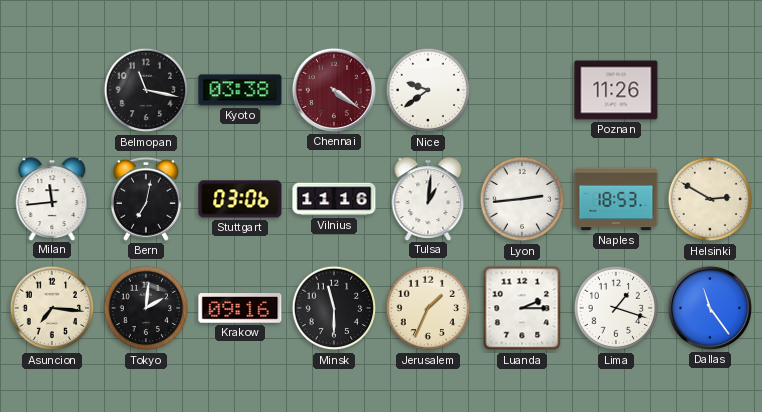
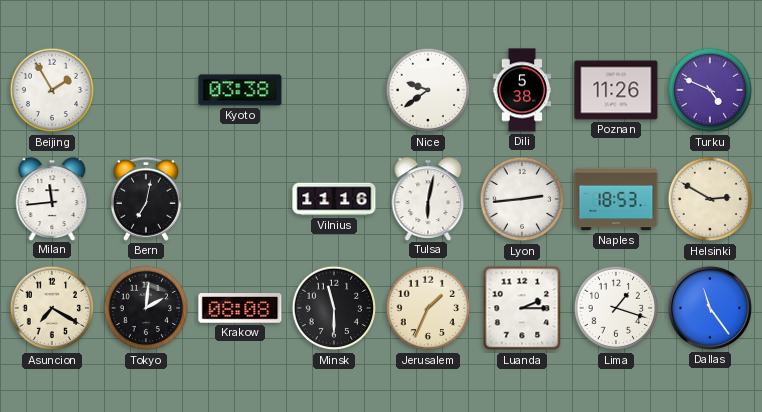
Beijing: none -> 1:55
Belmopan: 11:17 -> none
Chennai: 4:21 -> none
Dili: none -> 5:38
Turku: none -> 4:49
Stuttgart: 03:06 -> none
Tulsa: 1:01 -> 6:02
Asuncion: 7:16 -> 7:20
Krakow: 09:16 -> 08:08
